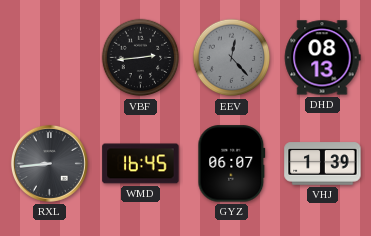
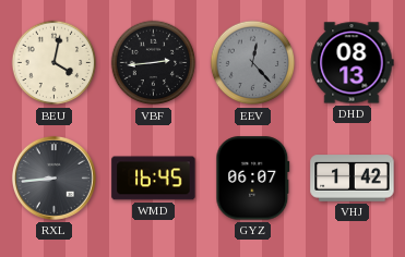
BEU: none -> 4:02
VHJ: 1:39 -> 1:42
